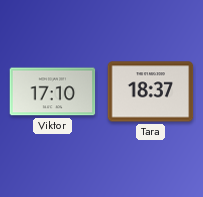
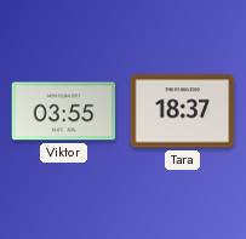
Viktor: 17:10 -> 03:55
